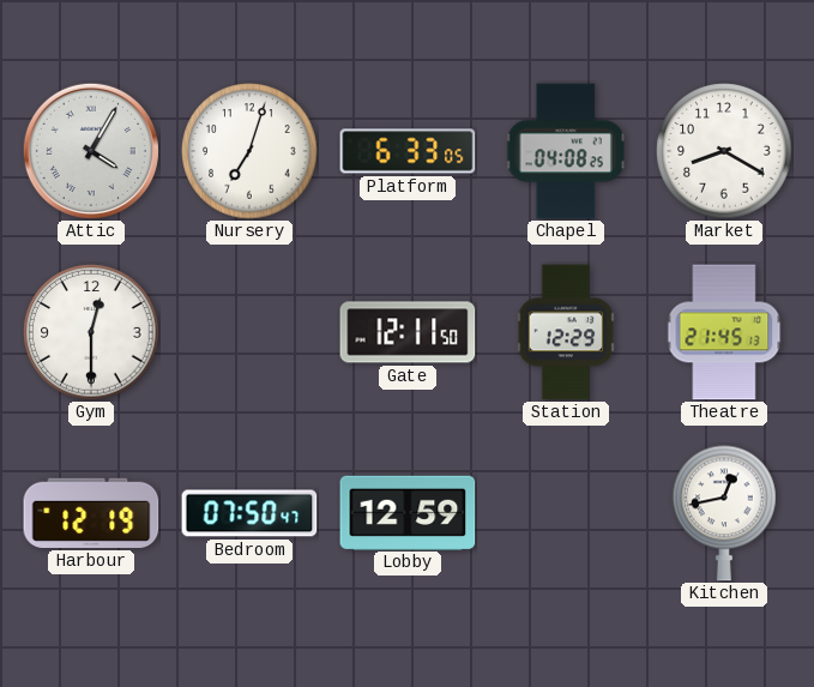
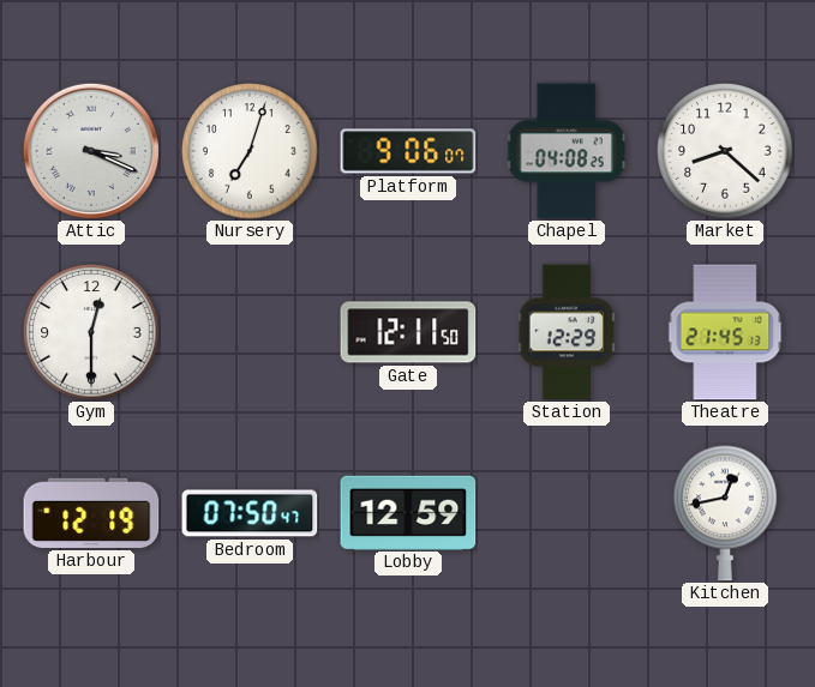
Attic: 4:05 -> 3:19
Platform: 6:33 -> 9:06
Market: 8:20 -> 8:22
